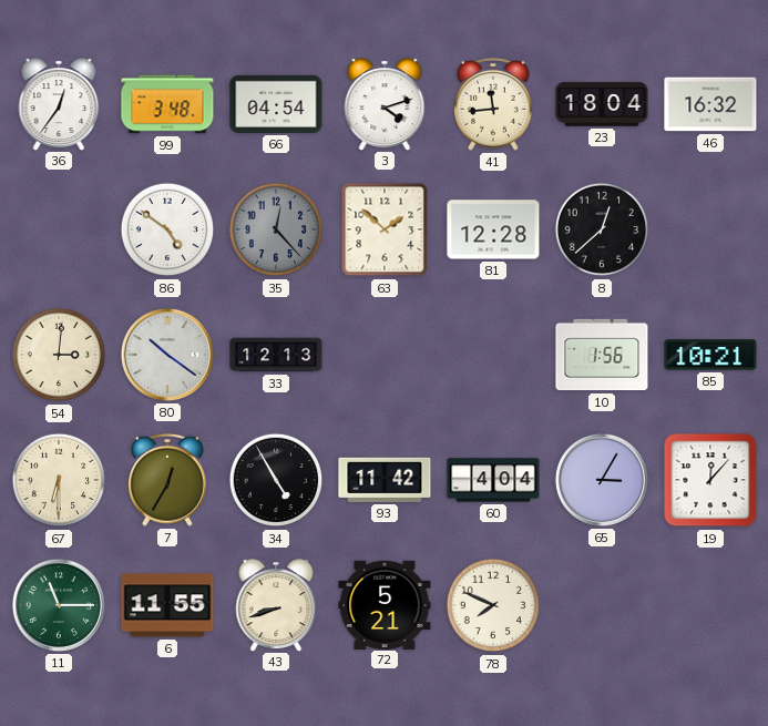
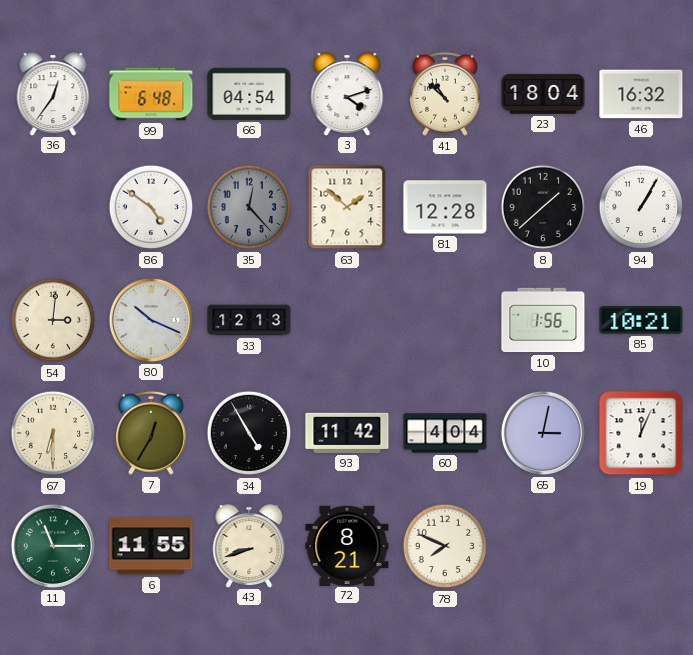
99: 3:48 -> 6:48
41: 11:44 -> 10:52
8: 12:38 -> 1:38
94: none -> 1:05
80: 10:21 -> 10:19
65: 3:05 -> 3:02
19: 12:07 -> 12:04
72: 5:21 -> 8:21
